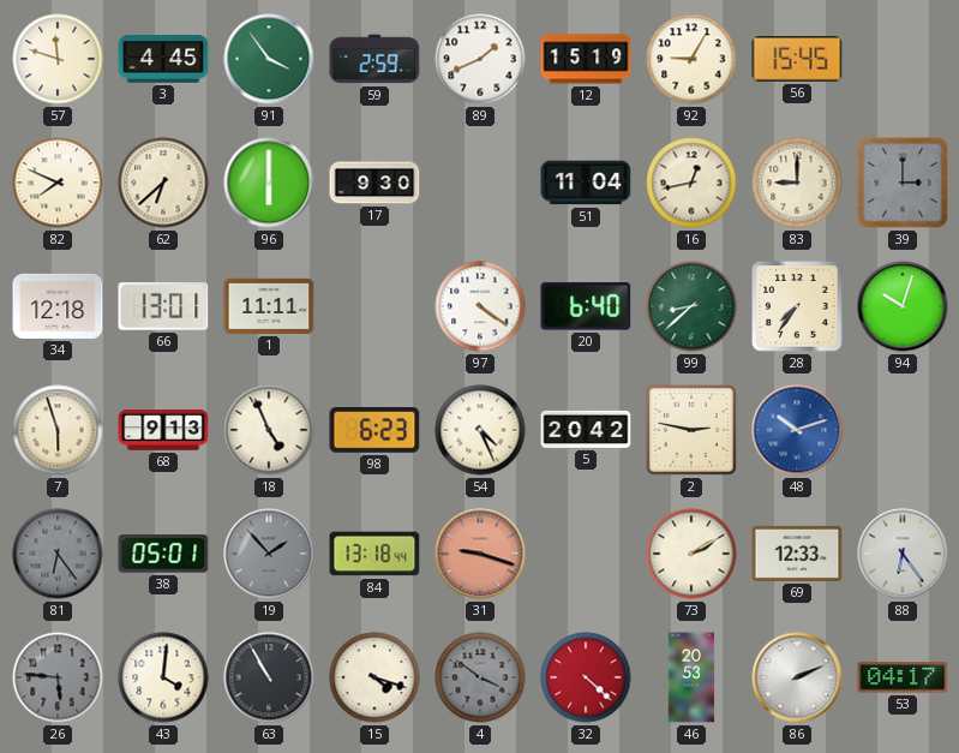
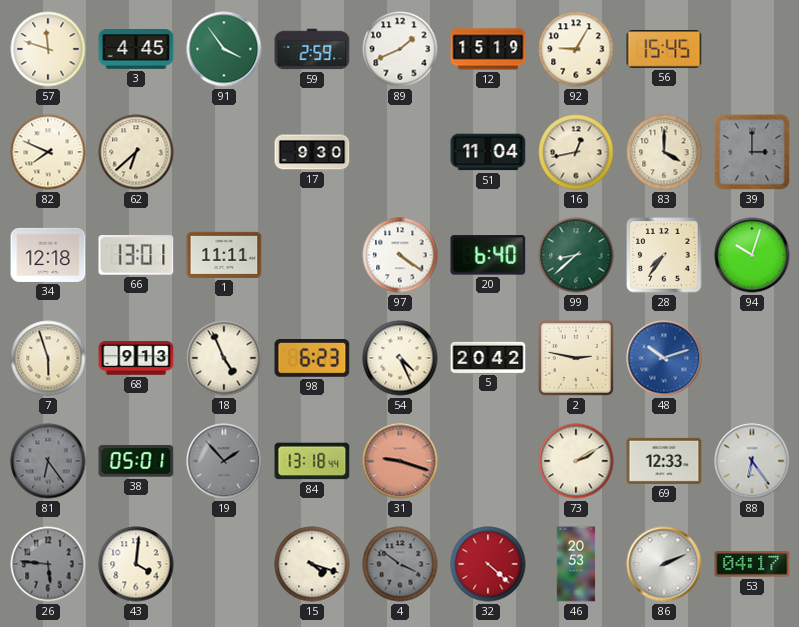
96: 6:00 -> none
83: 9:00 -> 4:00
63: 10:55 -> none
